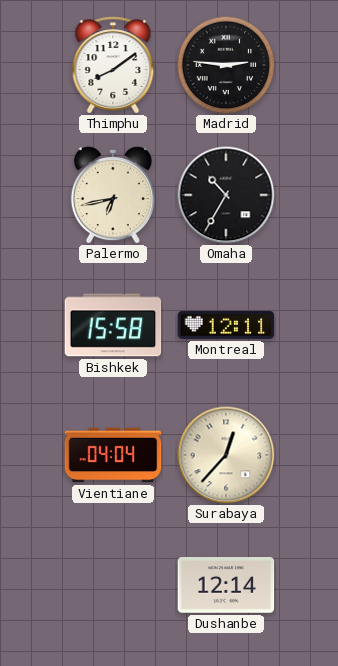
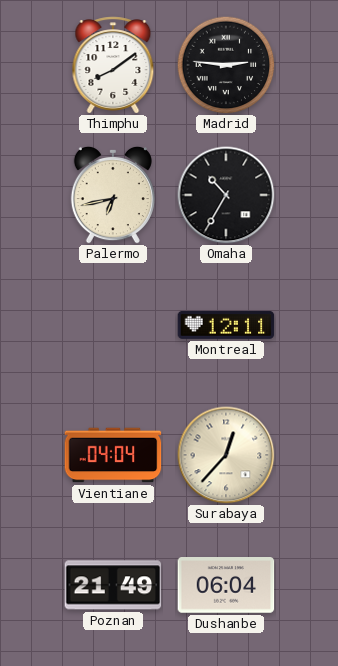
Bishkek: 15:58 -> none
Poznan: none -> 21:49
Dushanbe: 12:14 -> 06:04
